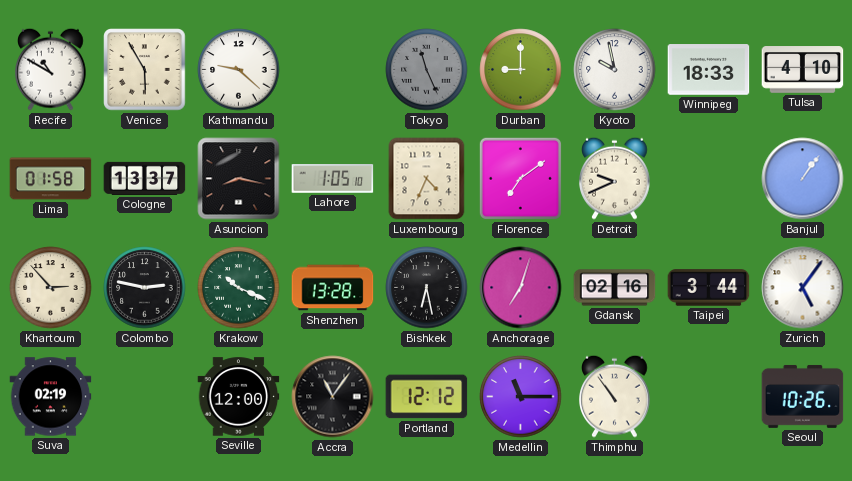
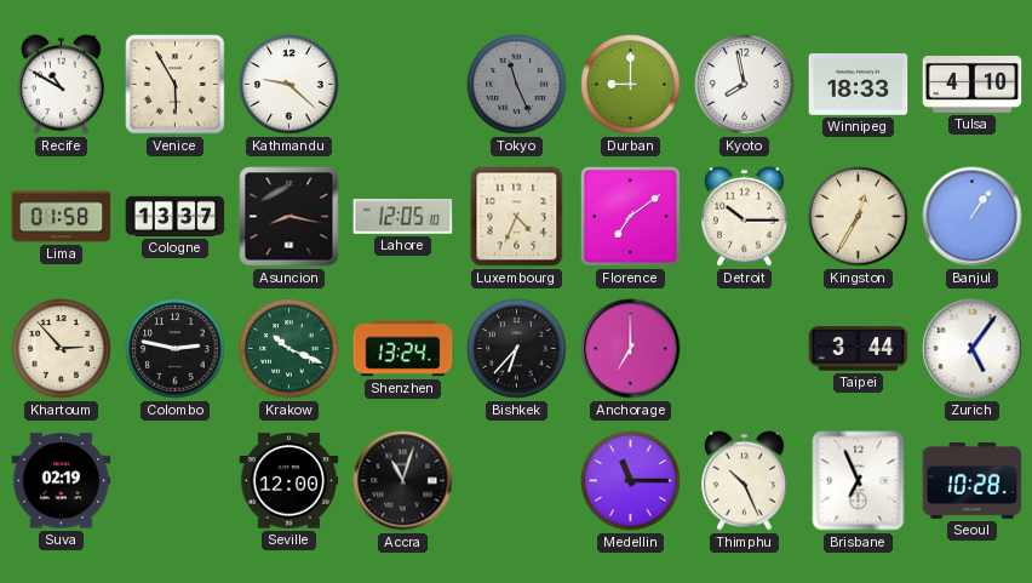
Kyoto: 9:58 -> 7:58
Lahore: 1:05 -> 12:05
Detroit: 9:41 -> 10:15
Kingston: none -> 12:35
Shenzhen: 13:28 -> 13:24
Bishkek: 6:28 -> 6:37
Anchorage: 7:03 -> 7:00
Gdansk: 02:16 -> none
Accra: 11:06 -> 11:03
Portland: 12:12 -> none
Thimphu: 10:54 -> 10:26
Brisbane: none -> 6:56
Seoul: 10:26 -> 10:28
